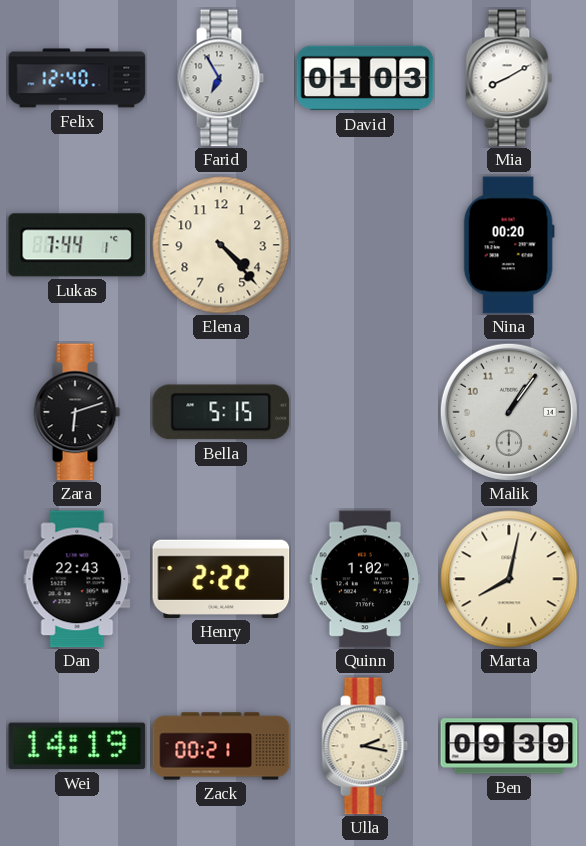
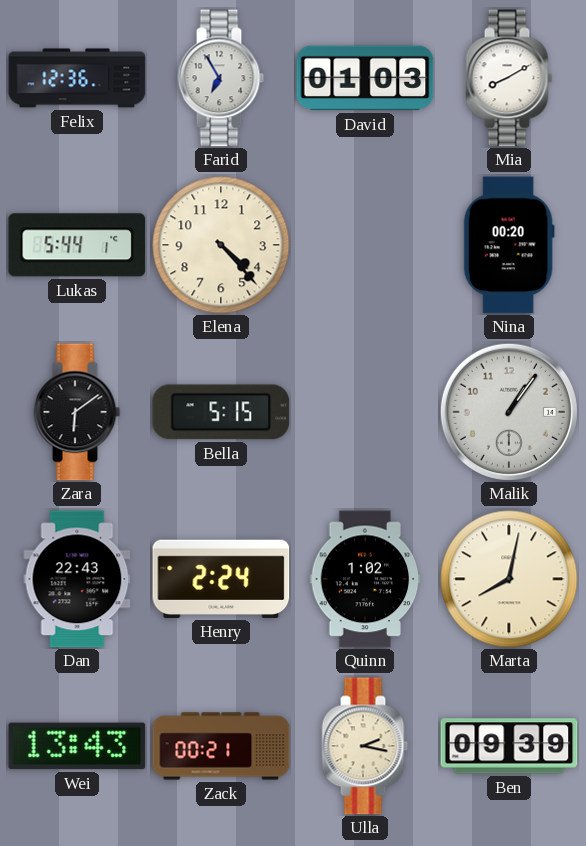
Felix: 12:40 -> 12:36
Lukas: 7:44 -> 5:44
Zara: 6:12 -> 6:09
Henry: 2:22 -> 2:24
Wei: 14:19 -> 13:43
